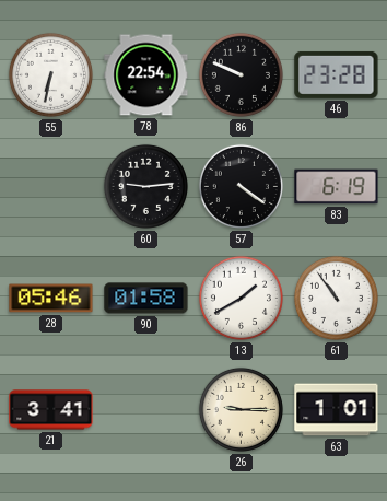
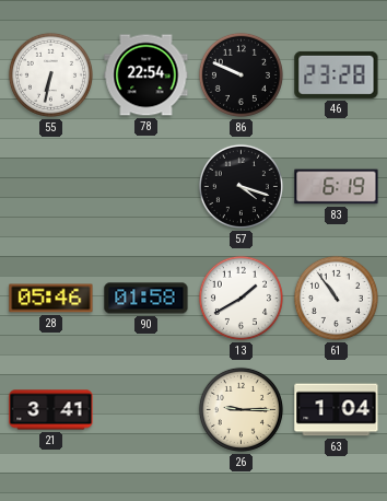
60: 9:14 -> none
57: 4:21 -> 4:18
63: 1:01 -> 1:04
